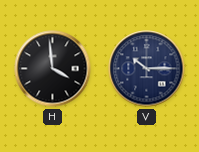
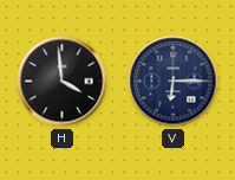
V: 10:15 -> 6:15
